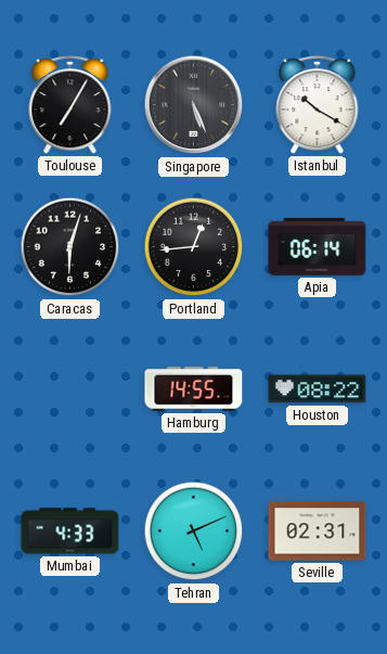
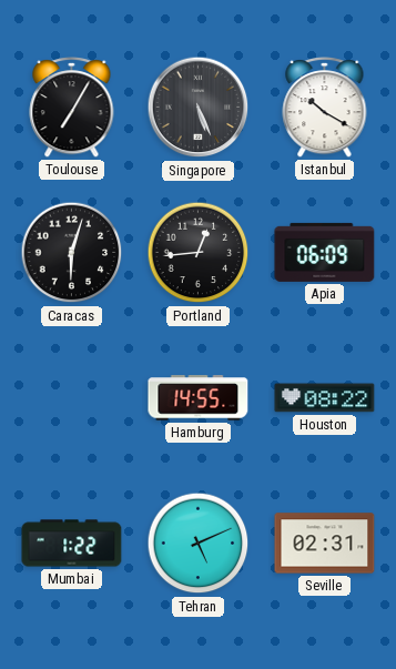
Apia: 06:14 -> 06:09
Mumbai: 4:33 -> 1:22
